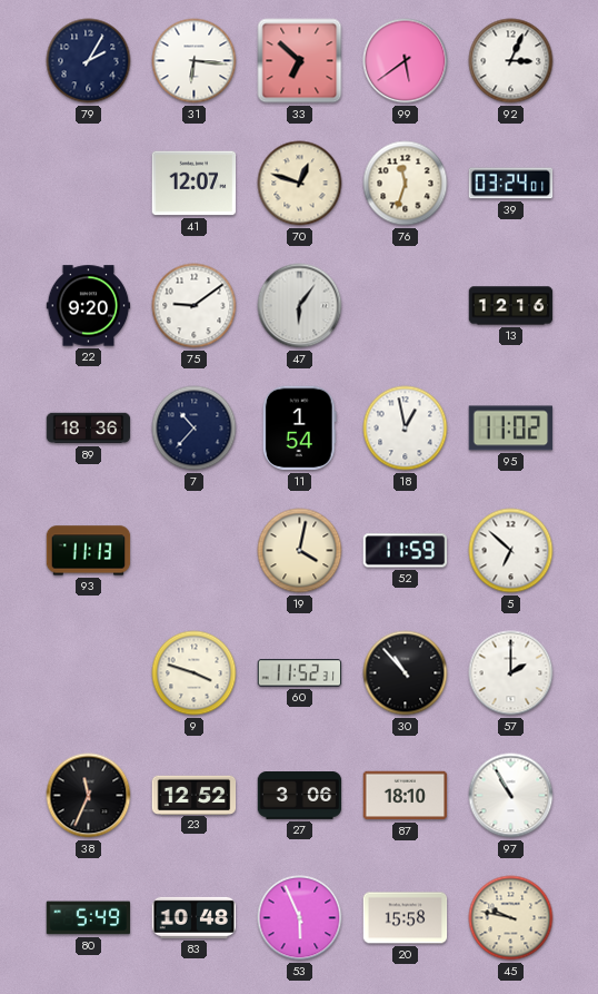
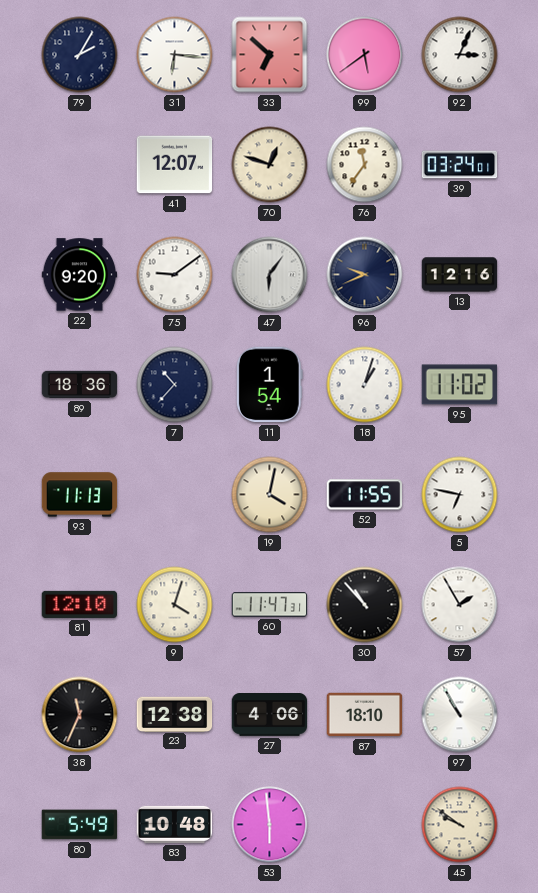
76: 11:33 -> 11:36
96: none -> 9:41
18: 12:58 -> 1:03
52: 11:59 -> 11:55
5: 6:52 -> 6:47
81: none -> 12:10
9: 3:48 -> 4:03
60: 11:52 -> 11:47
57: 2:00 -> 1:55
23: 12:52 -> 12:38
27: 3:06 -> 4:06
53: 5:56 -> 5:59
20: 15:58 -> none
45: 9:47 -> 9:51
